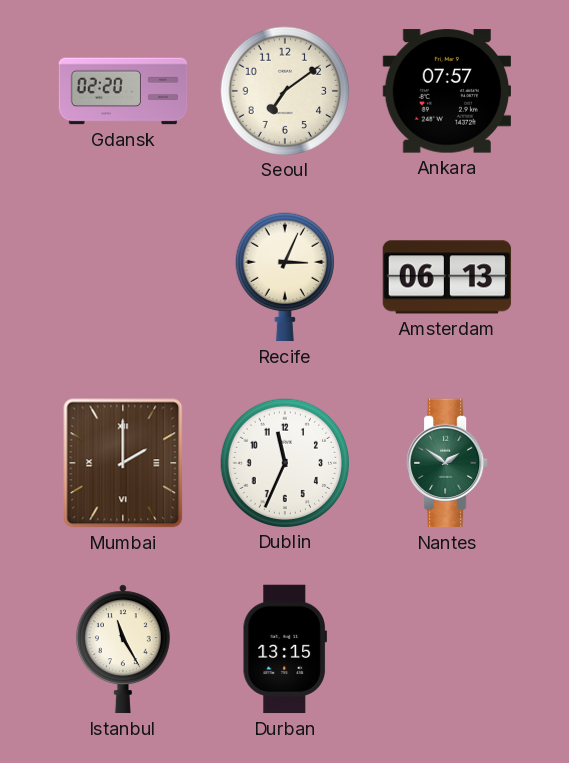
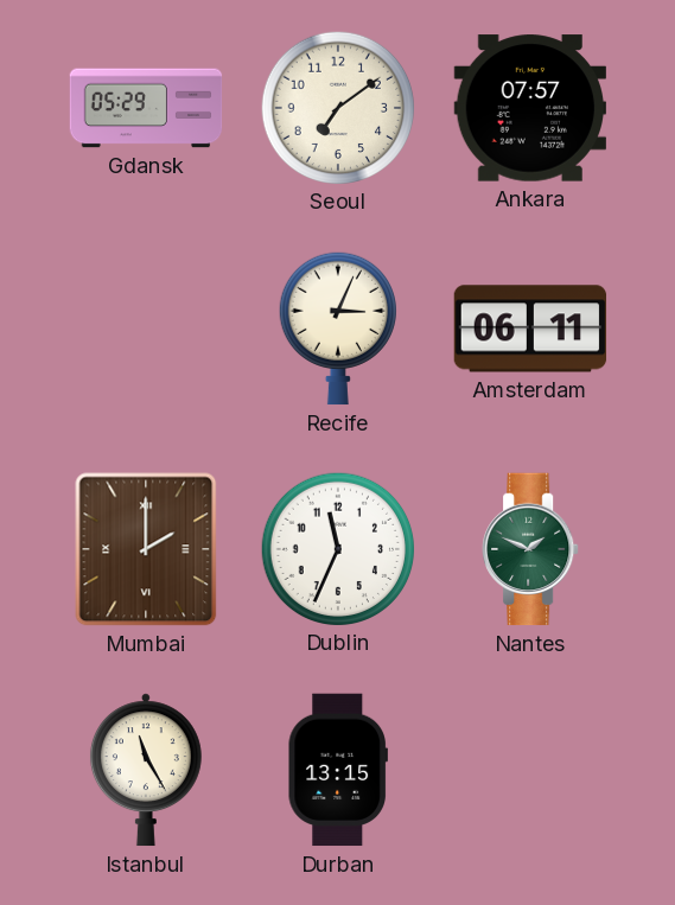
Gdansk: 02:20 -> 05:29
Amsterdam: 06:13 -> 06:11
Nantes: 1:51 -> 1:49
